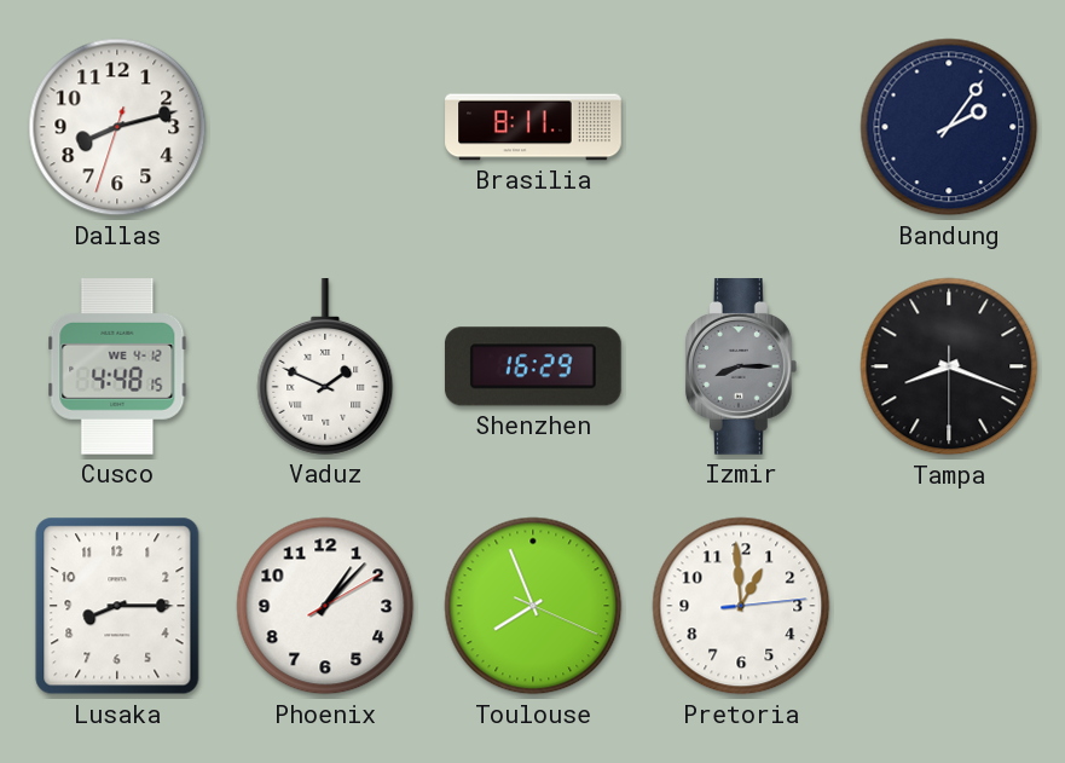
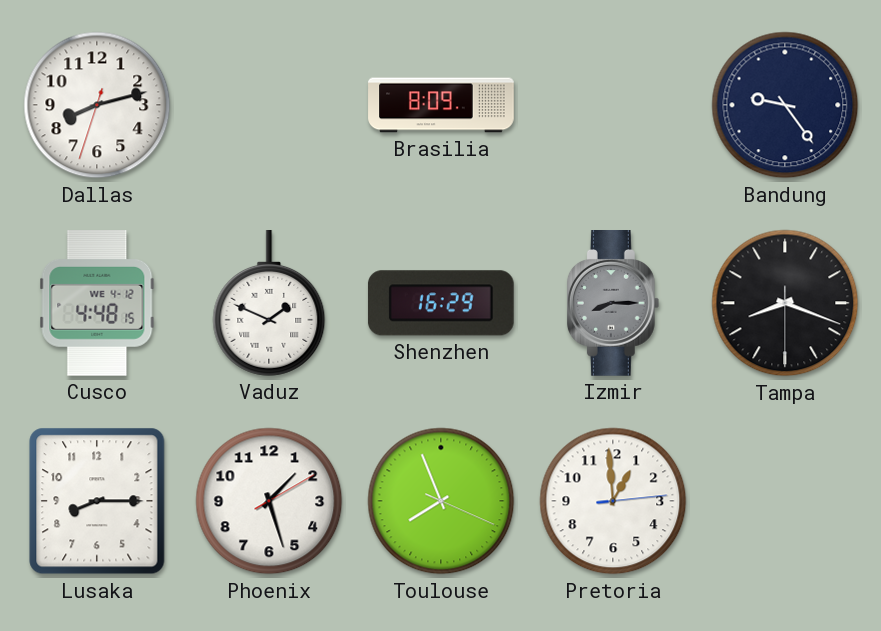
Brasilia: 8:11 -> 8:09
Bandung: 2:06 -> 9:24
Phoenix: 1:07 -> 1:27
